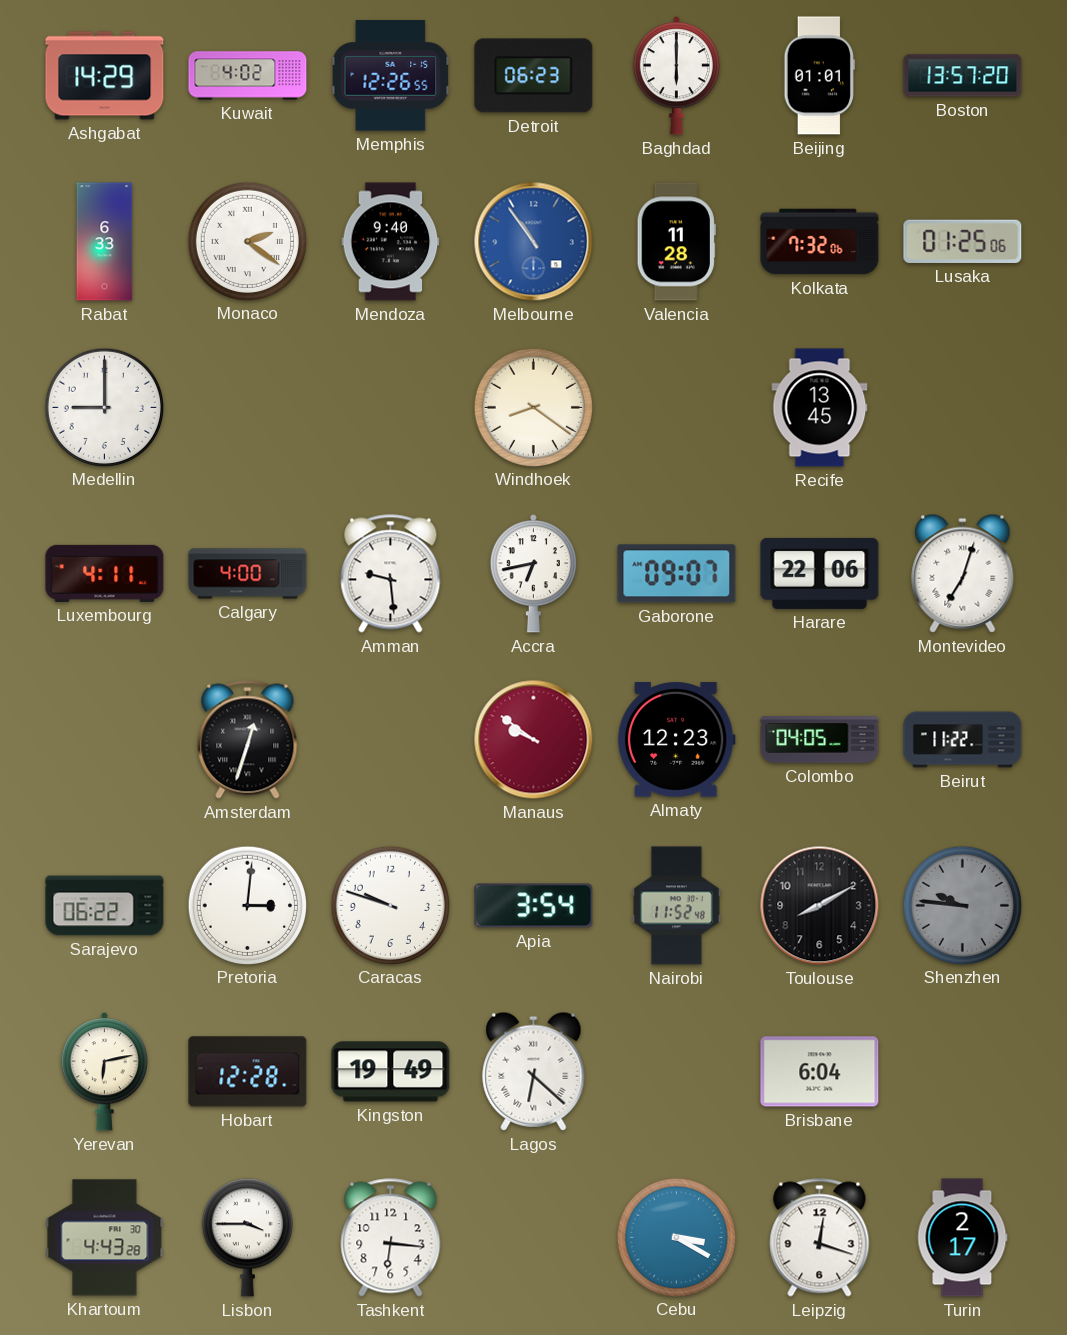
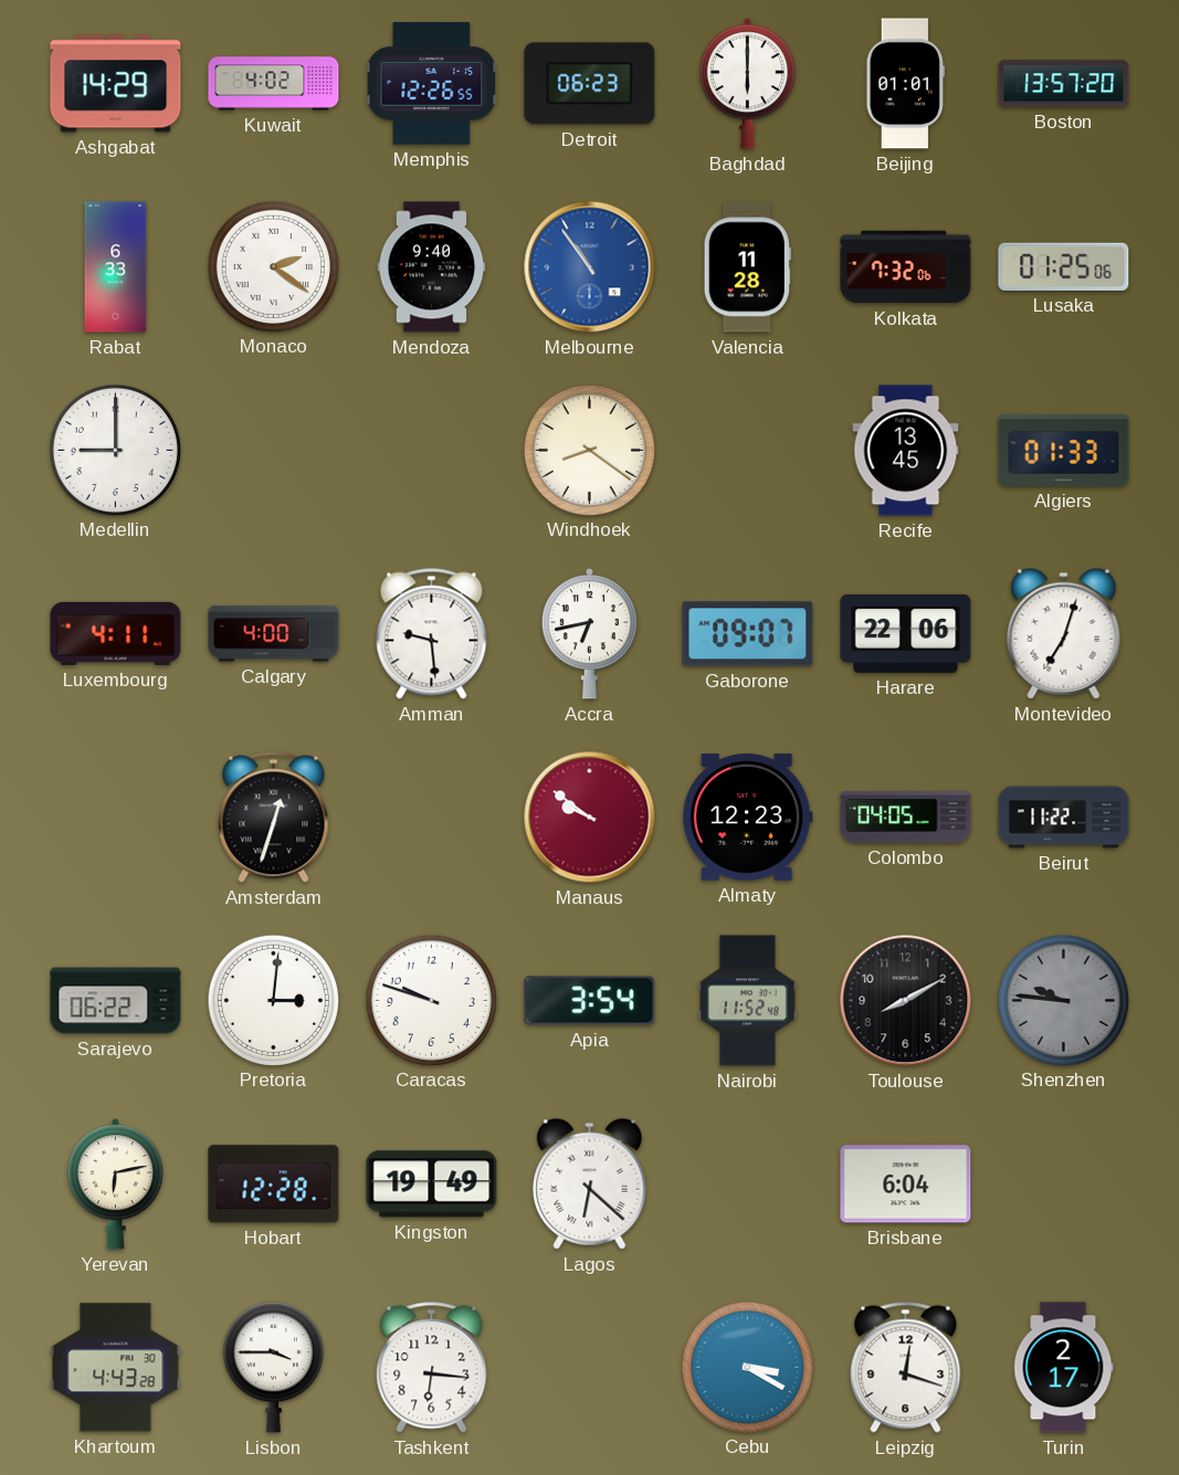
Algiers: none -> 01:33
